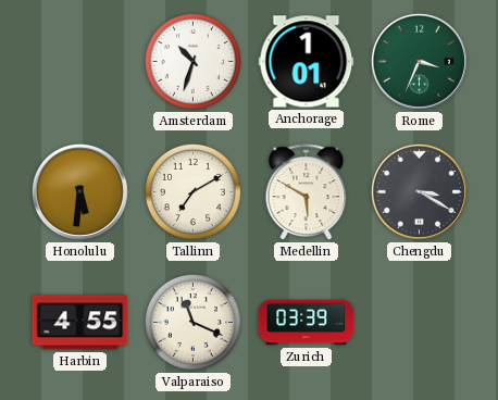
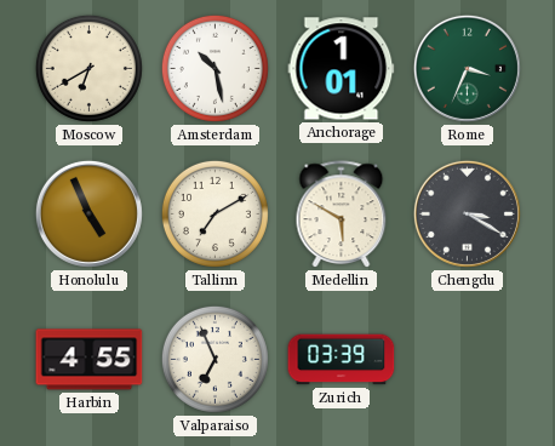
Moscow: none -> 6:40
Amsterdam: 10:33 -> 10:28
Honolulu: 5:31 -> 4:56
Valparaiso: 11:19 -> 6:56
